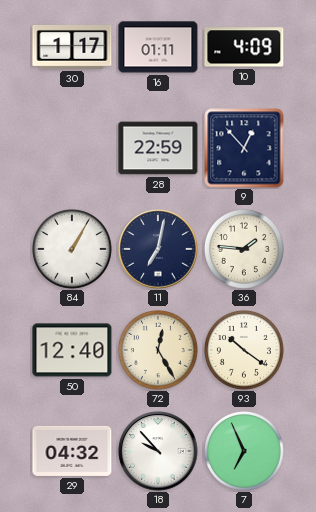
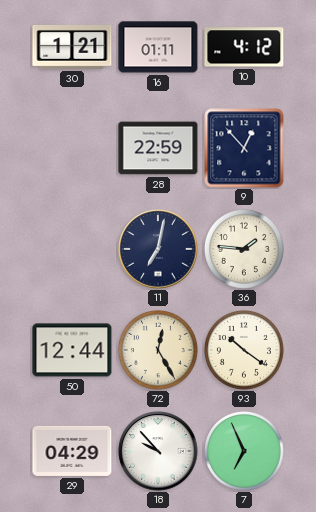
30: 1:17 -> 1:21
10: 4:09 -> 4:12
84: 1:05 -> none
50: 12:40 -> 12:44
29: 04:32 -> 04:29
